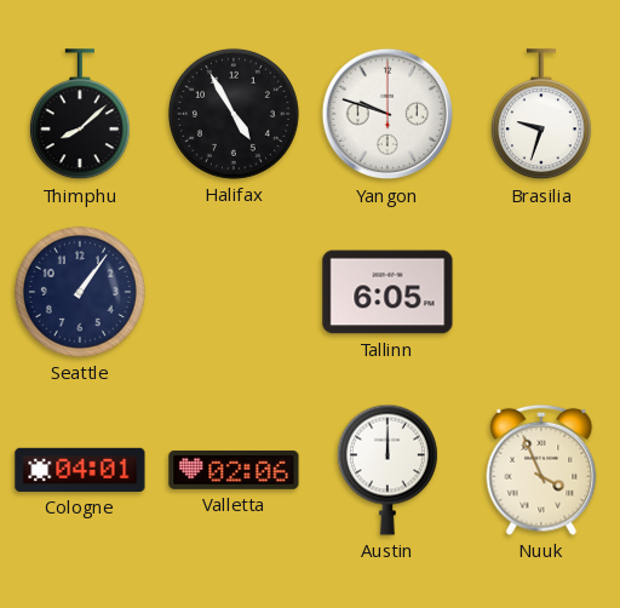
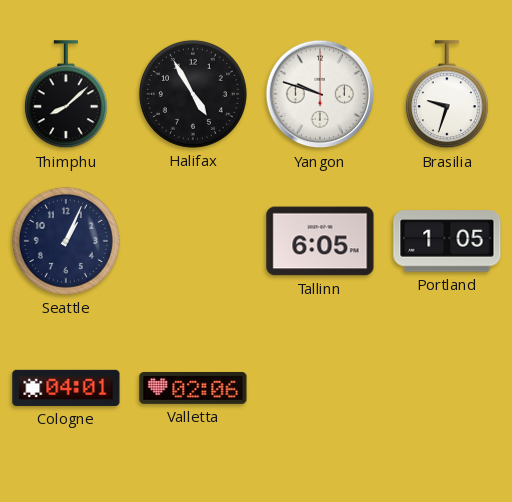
Seattle: 1:06 -> 1:04
Portland: none -> 1:05
Austin: 12:00 -> none
Nuuk: 3:56 -> none
